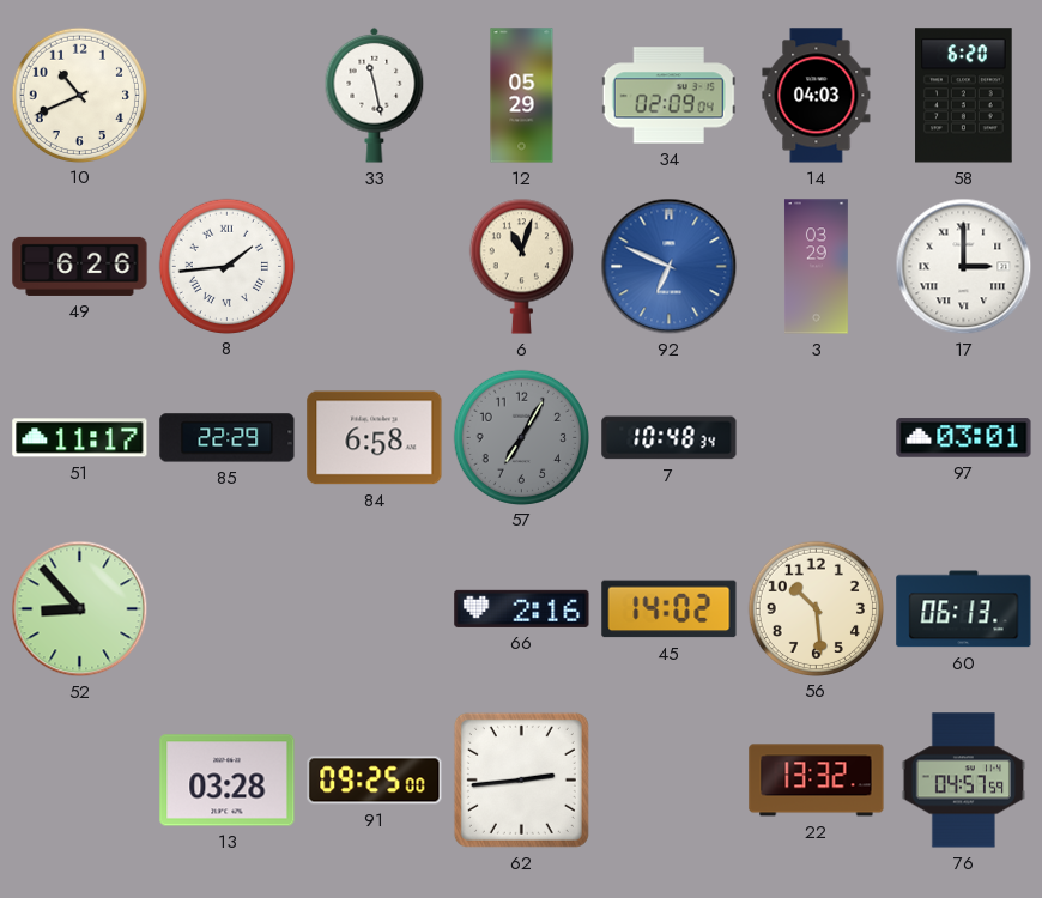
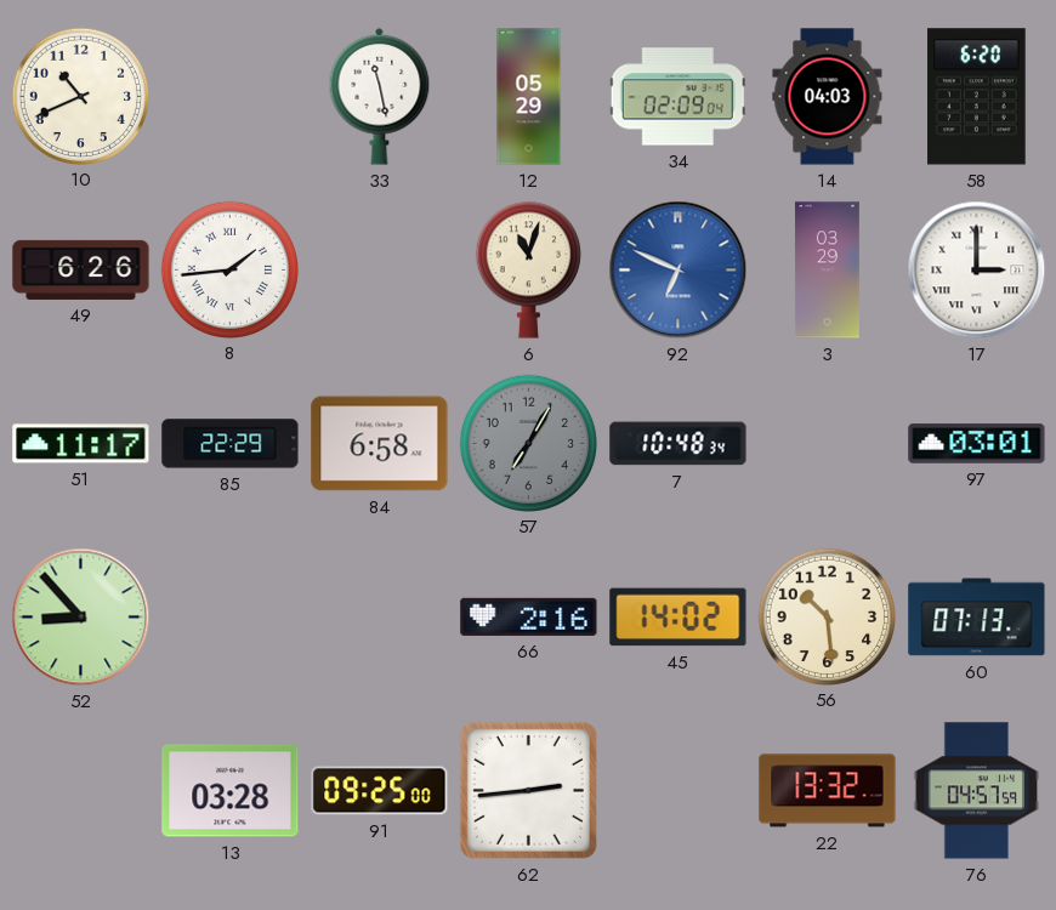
60: 06:13 -> 07:13
